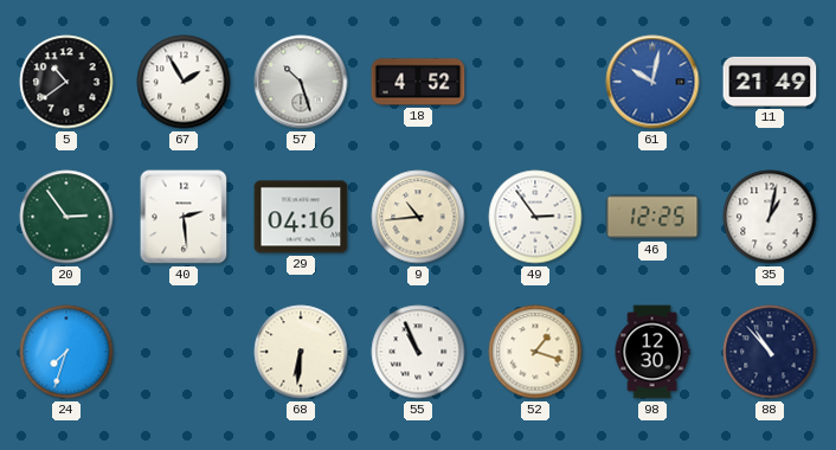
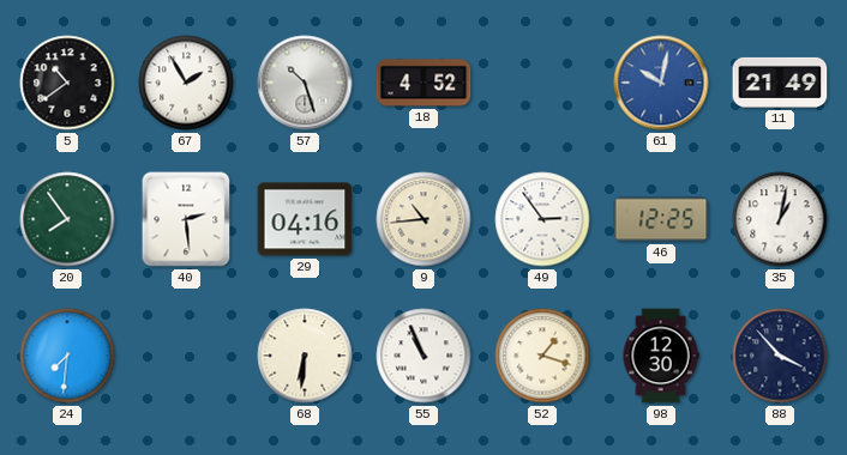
20: 2:54 -> 7:54
24: 7:33 -> 7:31
88: 10:53 -> 3:53
